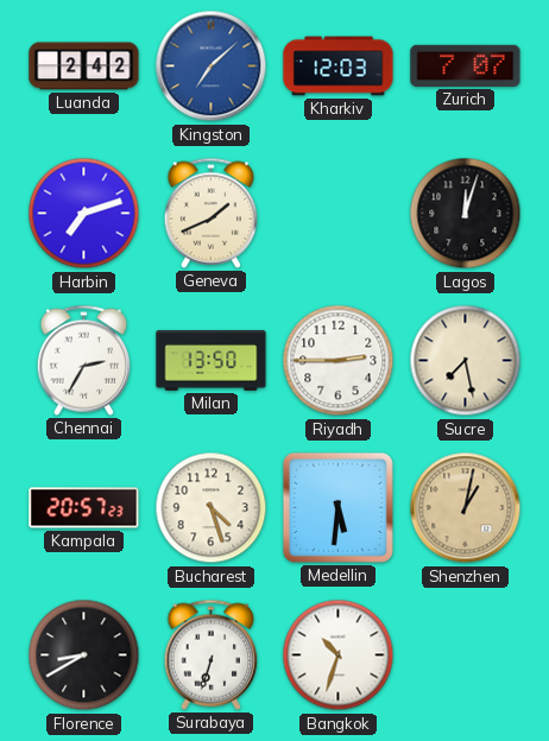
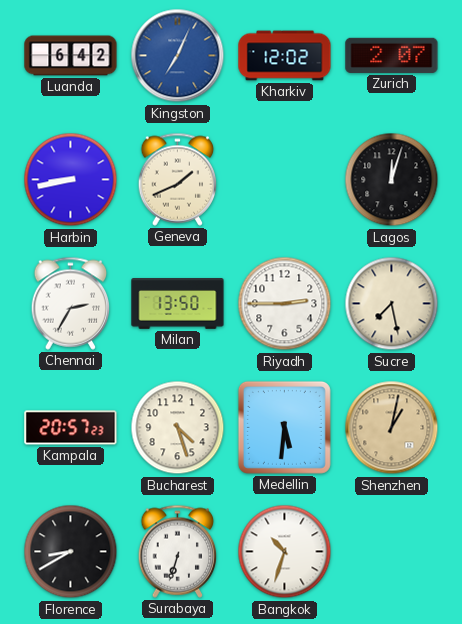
Luanda: 2:42 -> 6:42
Kingston: 7:08 -> 7:04
Kharkiv: 12:03 -> 12:02
Zurich: 7:07 -> 2:07
Harbin: 7:12 -> 8:43
